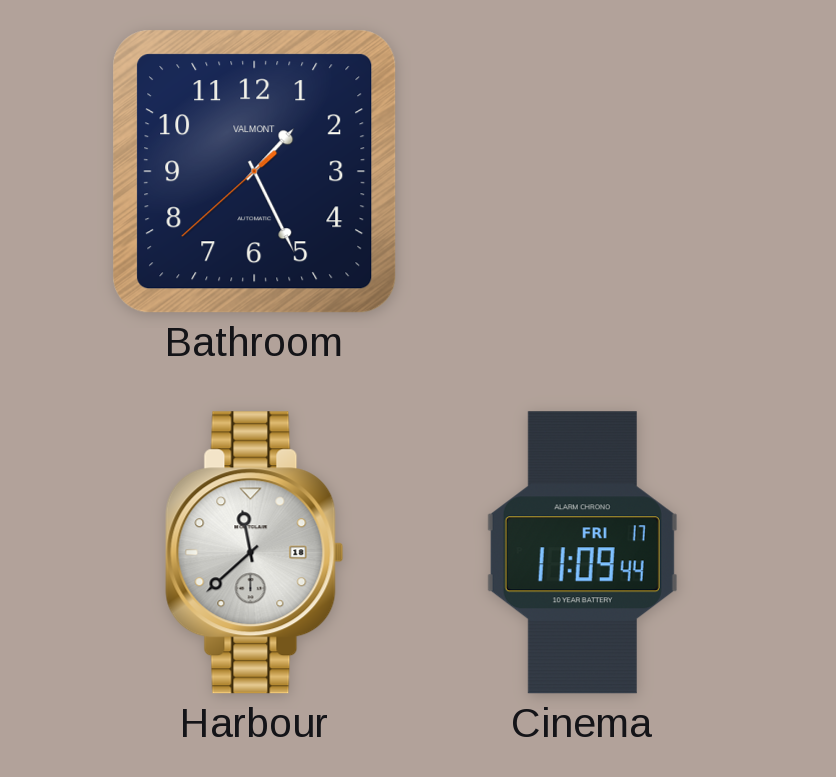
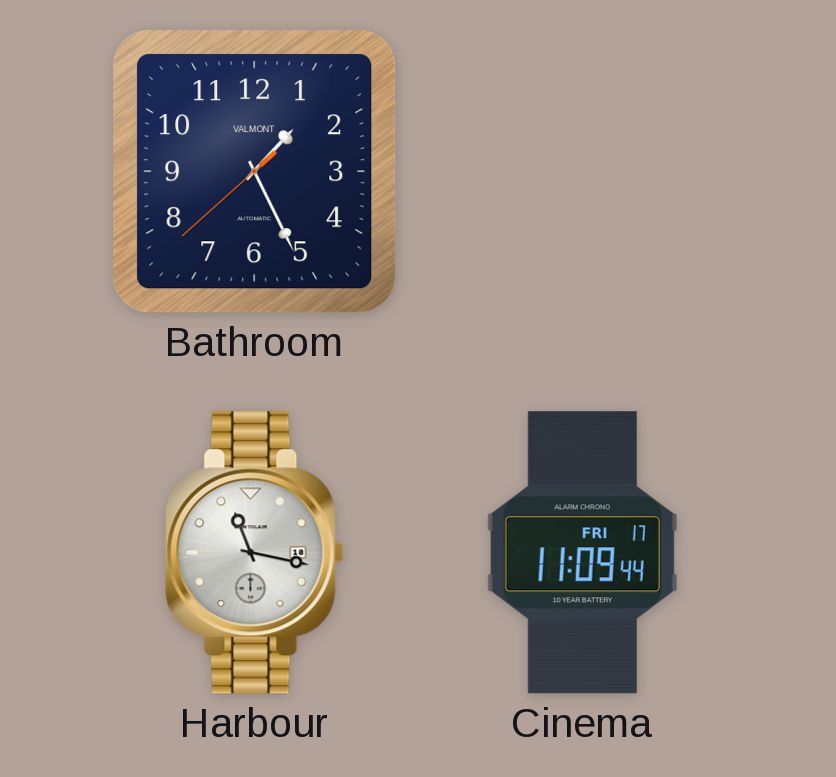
Harbour: 11:38 -> 11:17
